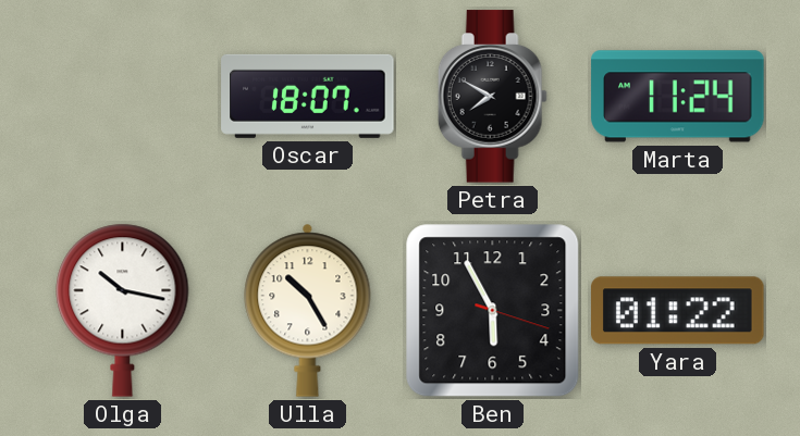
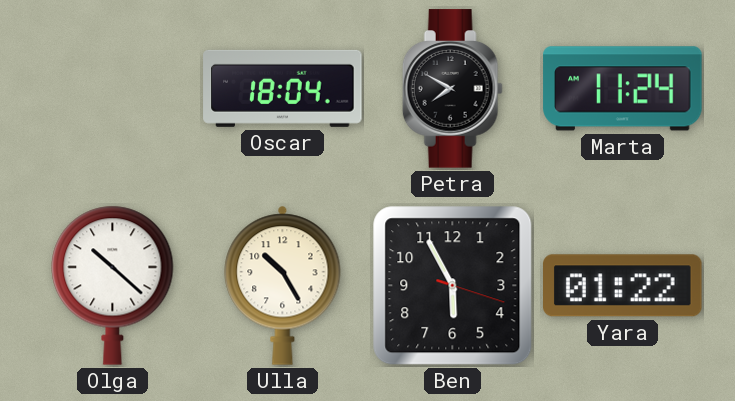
Oscar: 18:07 -> 18:04
Olga: 10:17 -> 10:22
